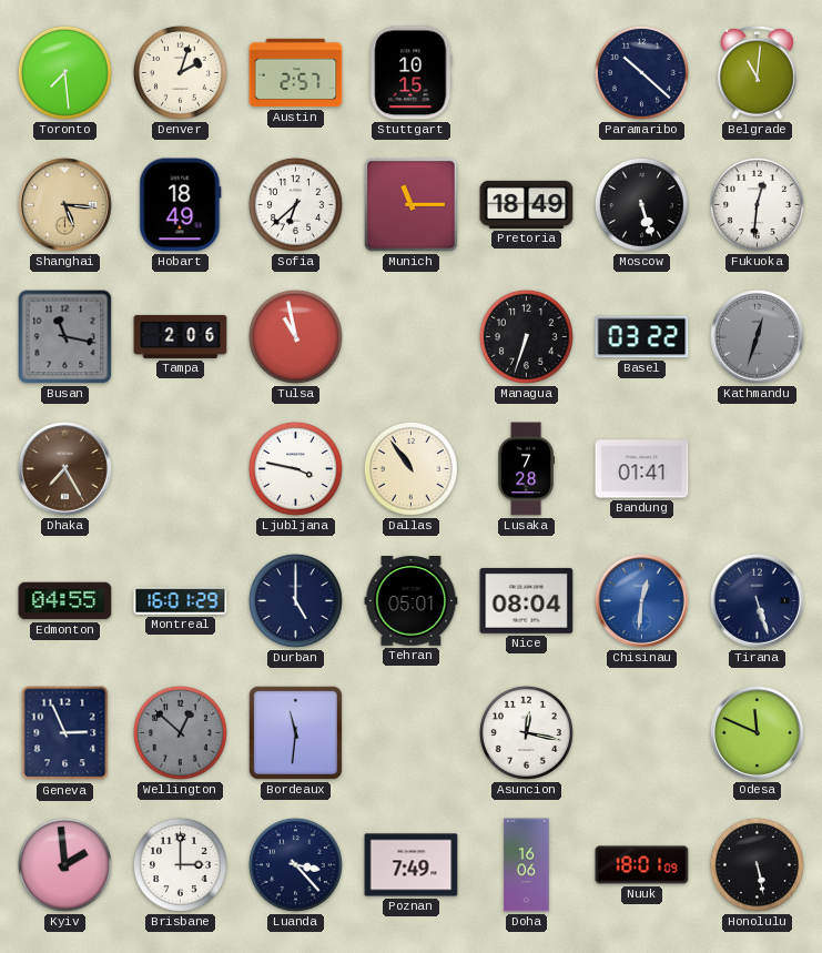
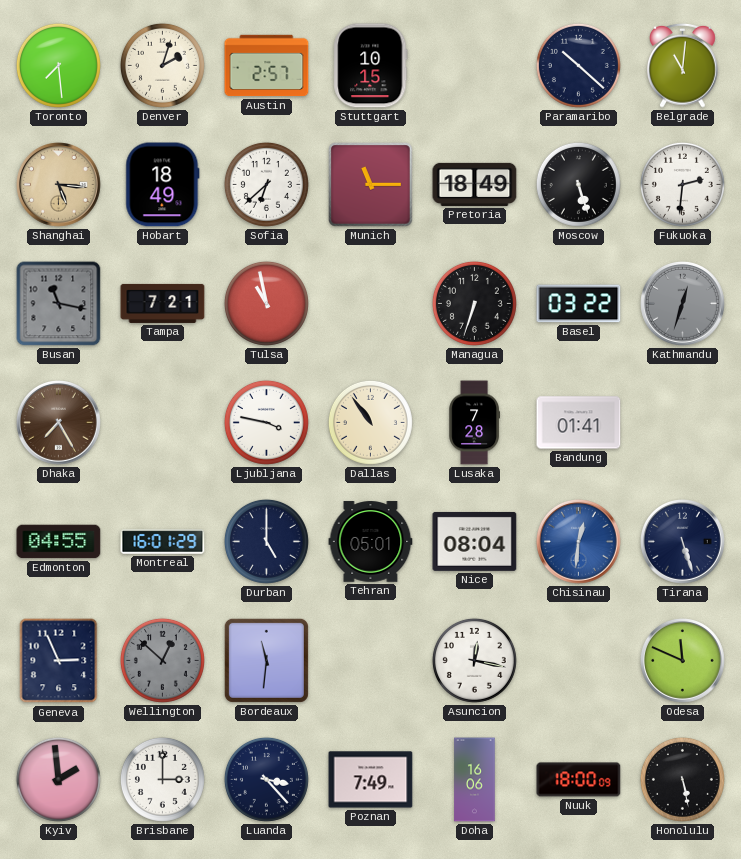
Fukuoka: 12:31 -> 2:31
Tampa: 2:06 -> 7:21
Nuuk: 18:01 -> 18:00
